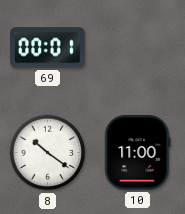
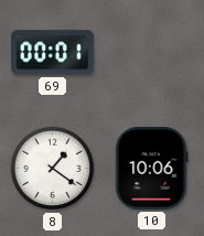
8: 10:21 -> 1:21
10: 11:00 -> 10:06
